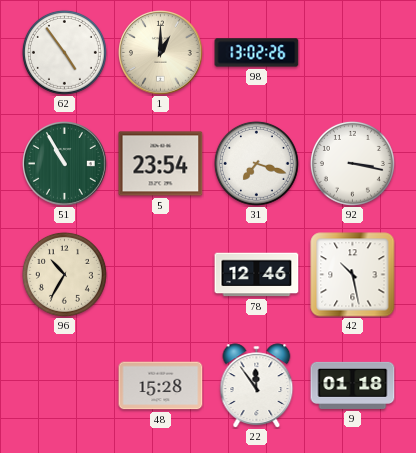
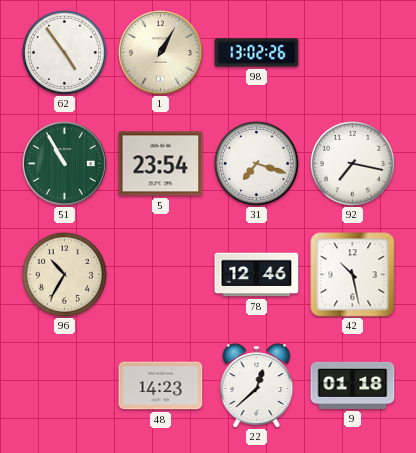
1: 1:00 -> 1:05
92: 3:17 -> 7:17
48: 15:28 -> 14:23
22: 11:54 -> 12:38
